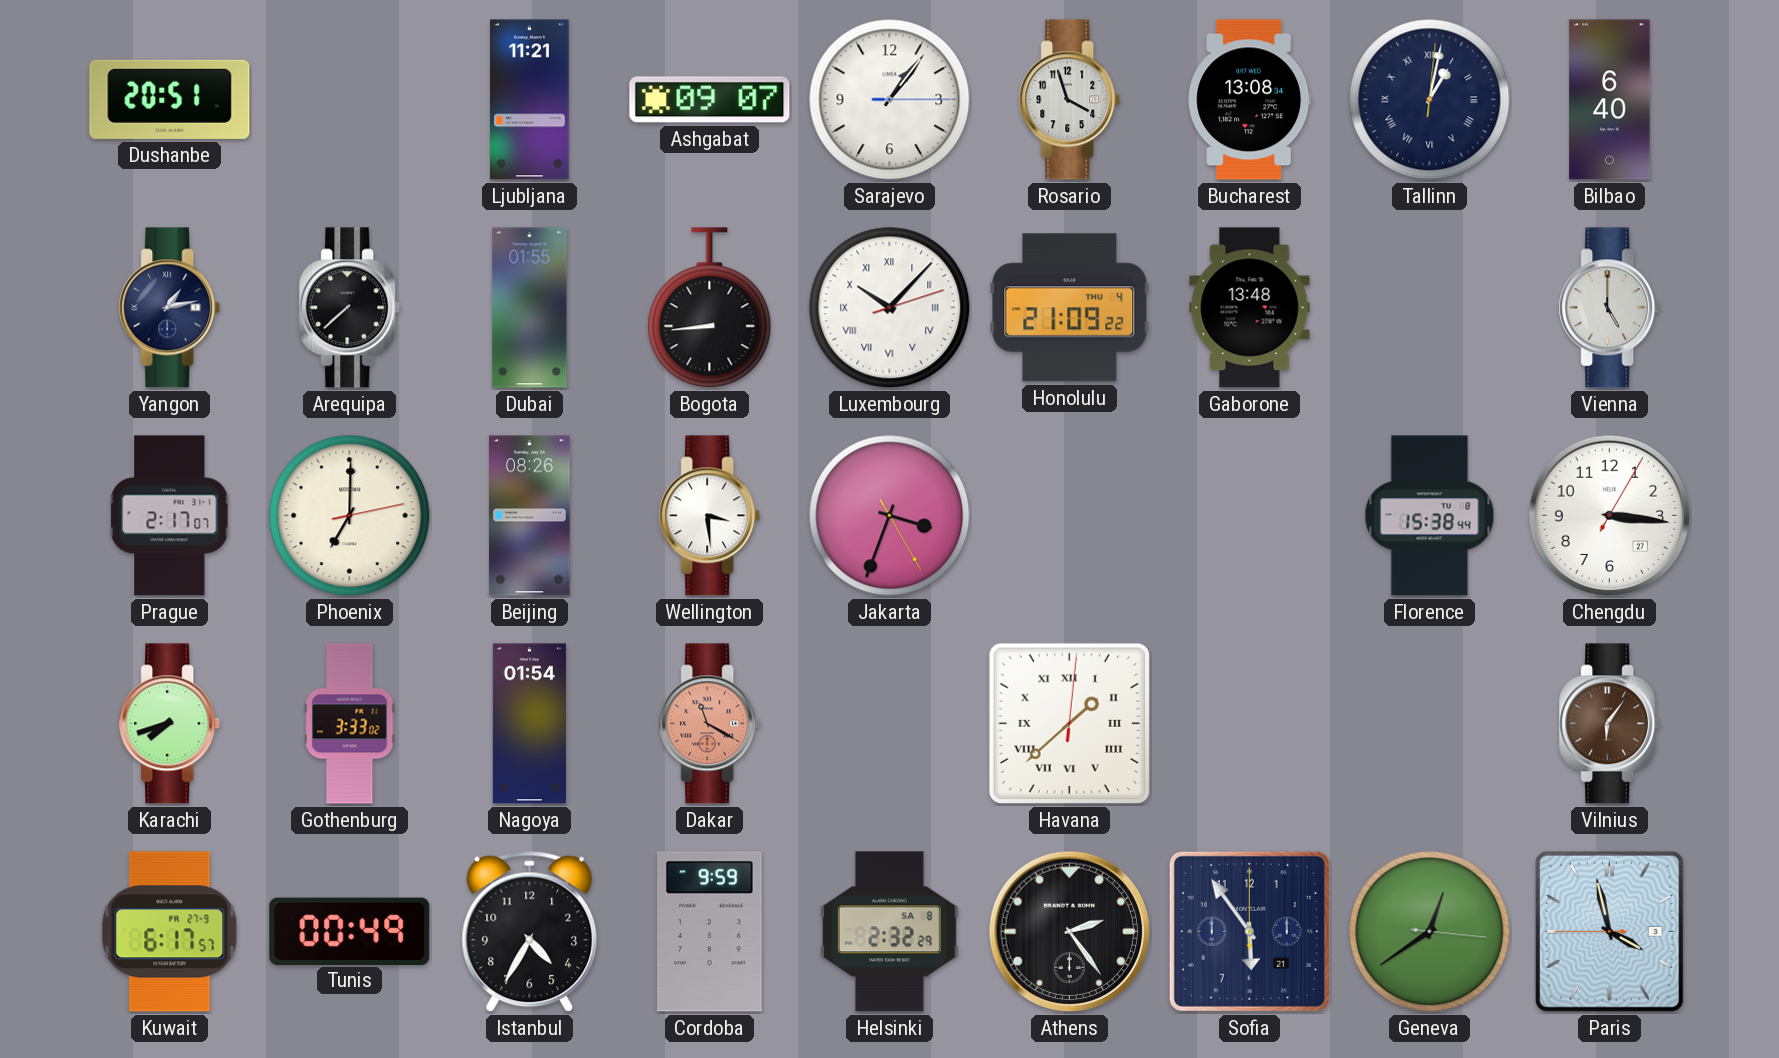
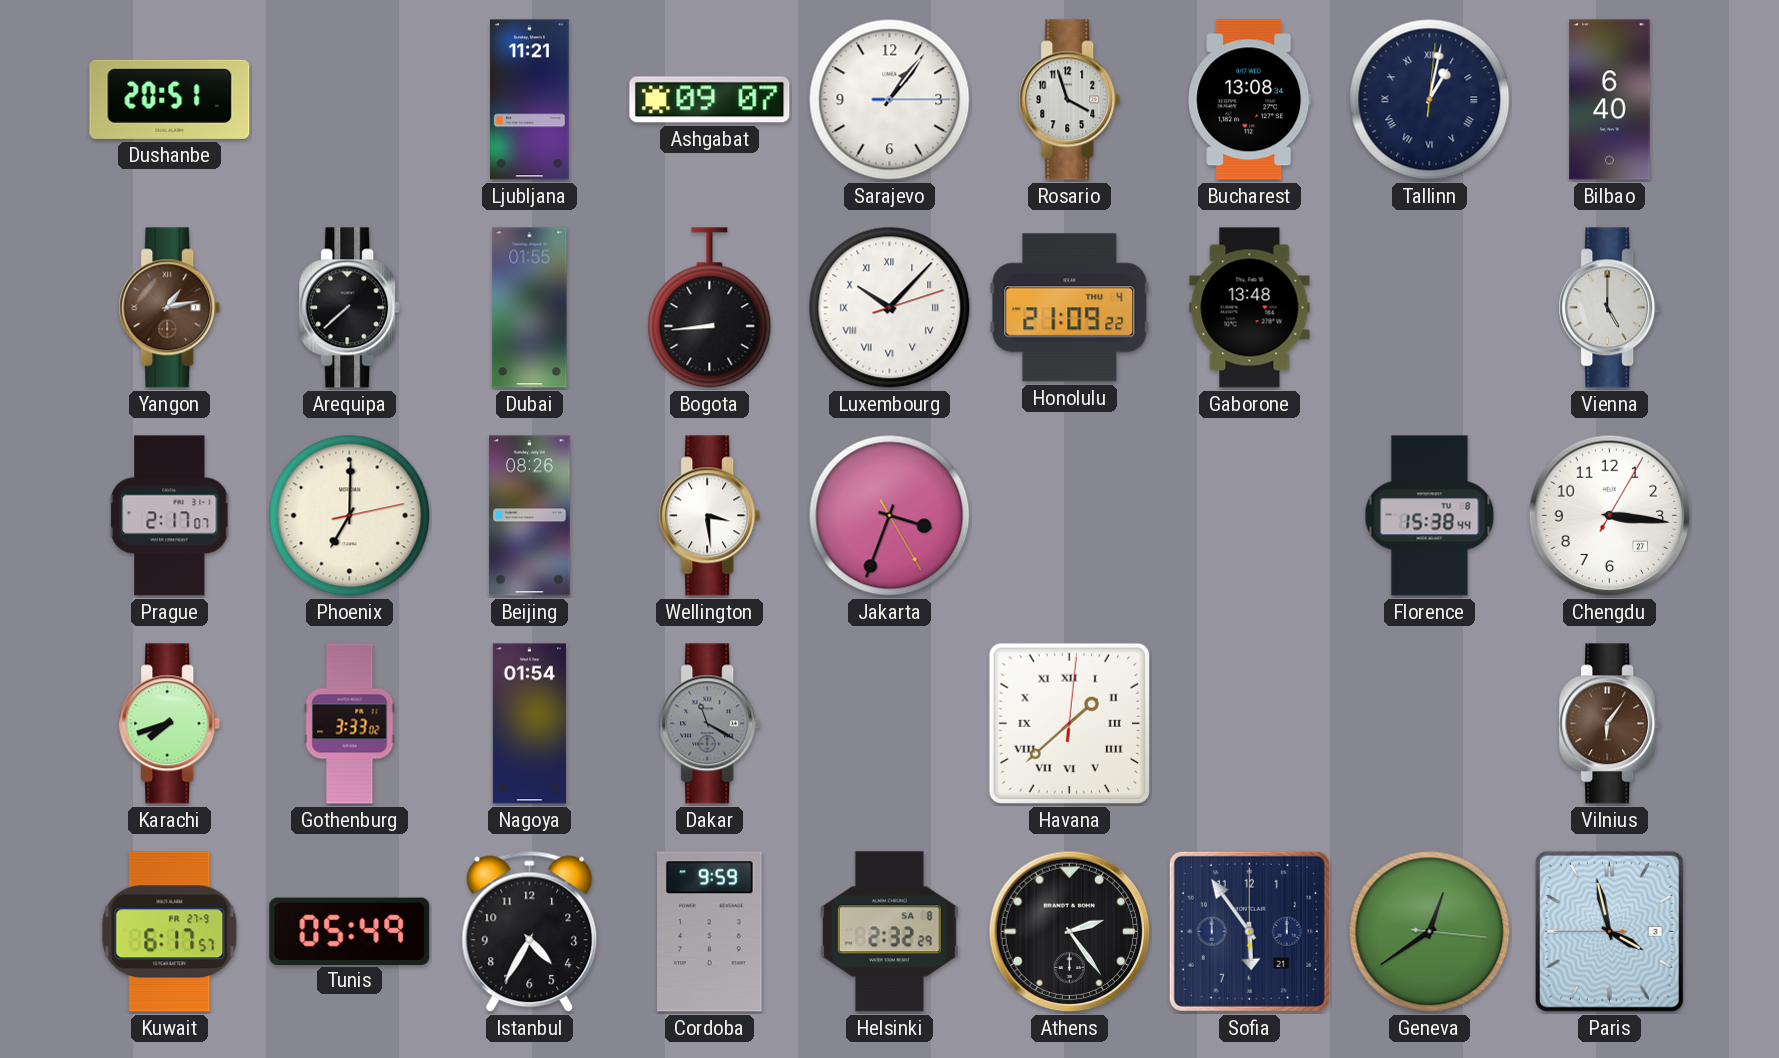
Yangon dial: navy -> brown
Dakar dial: salmon -> grey
Tunis: 00:49 -> 05:49
